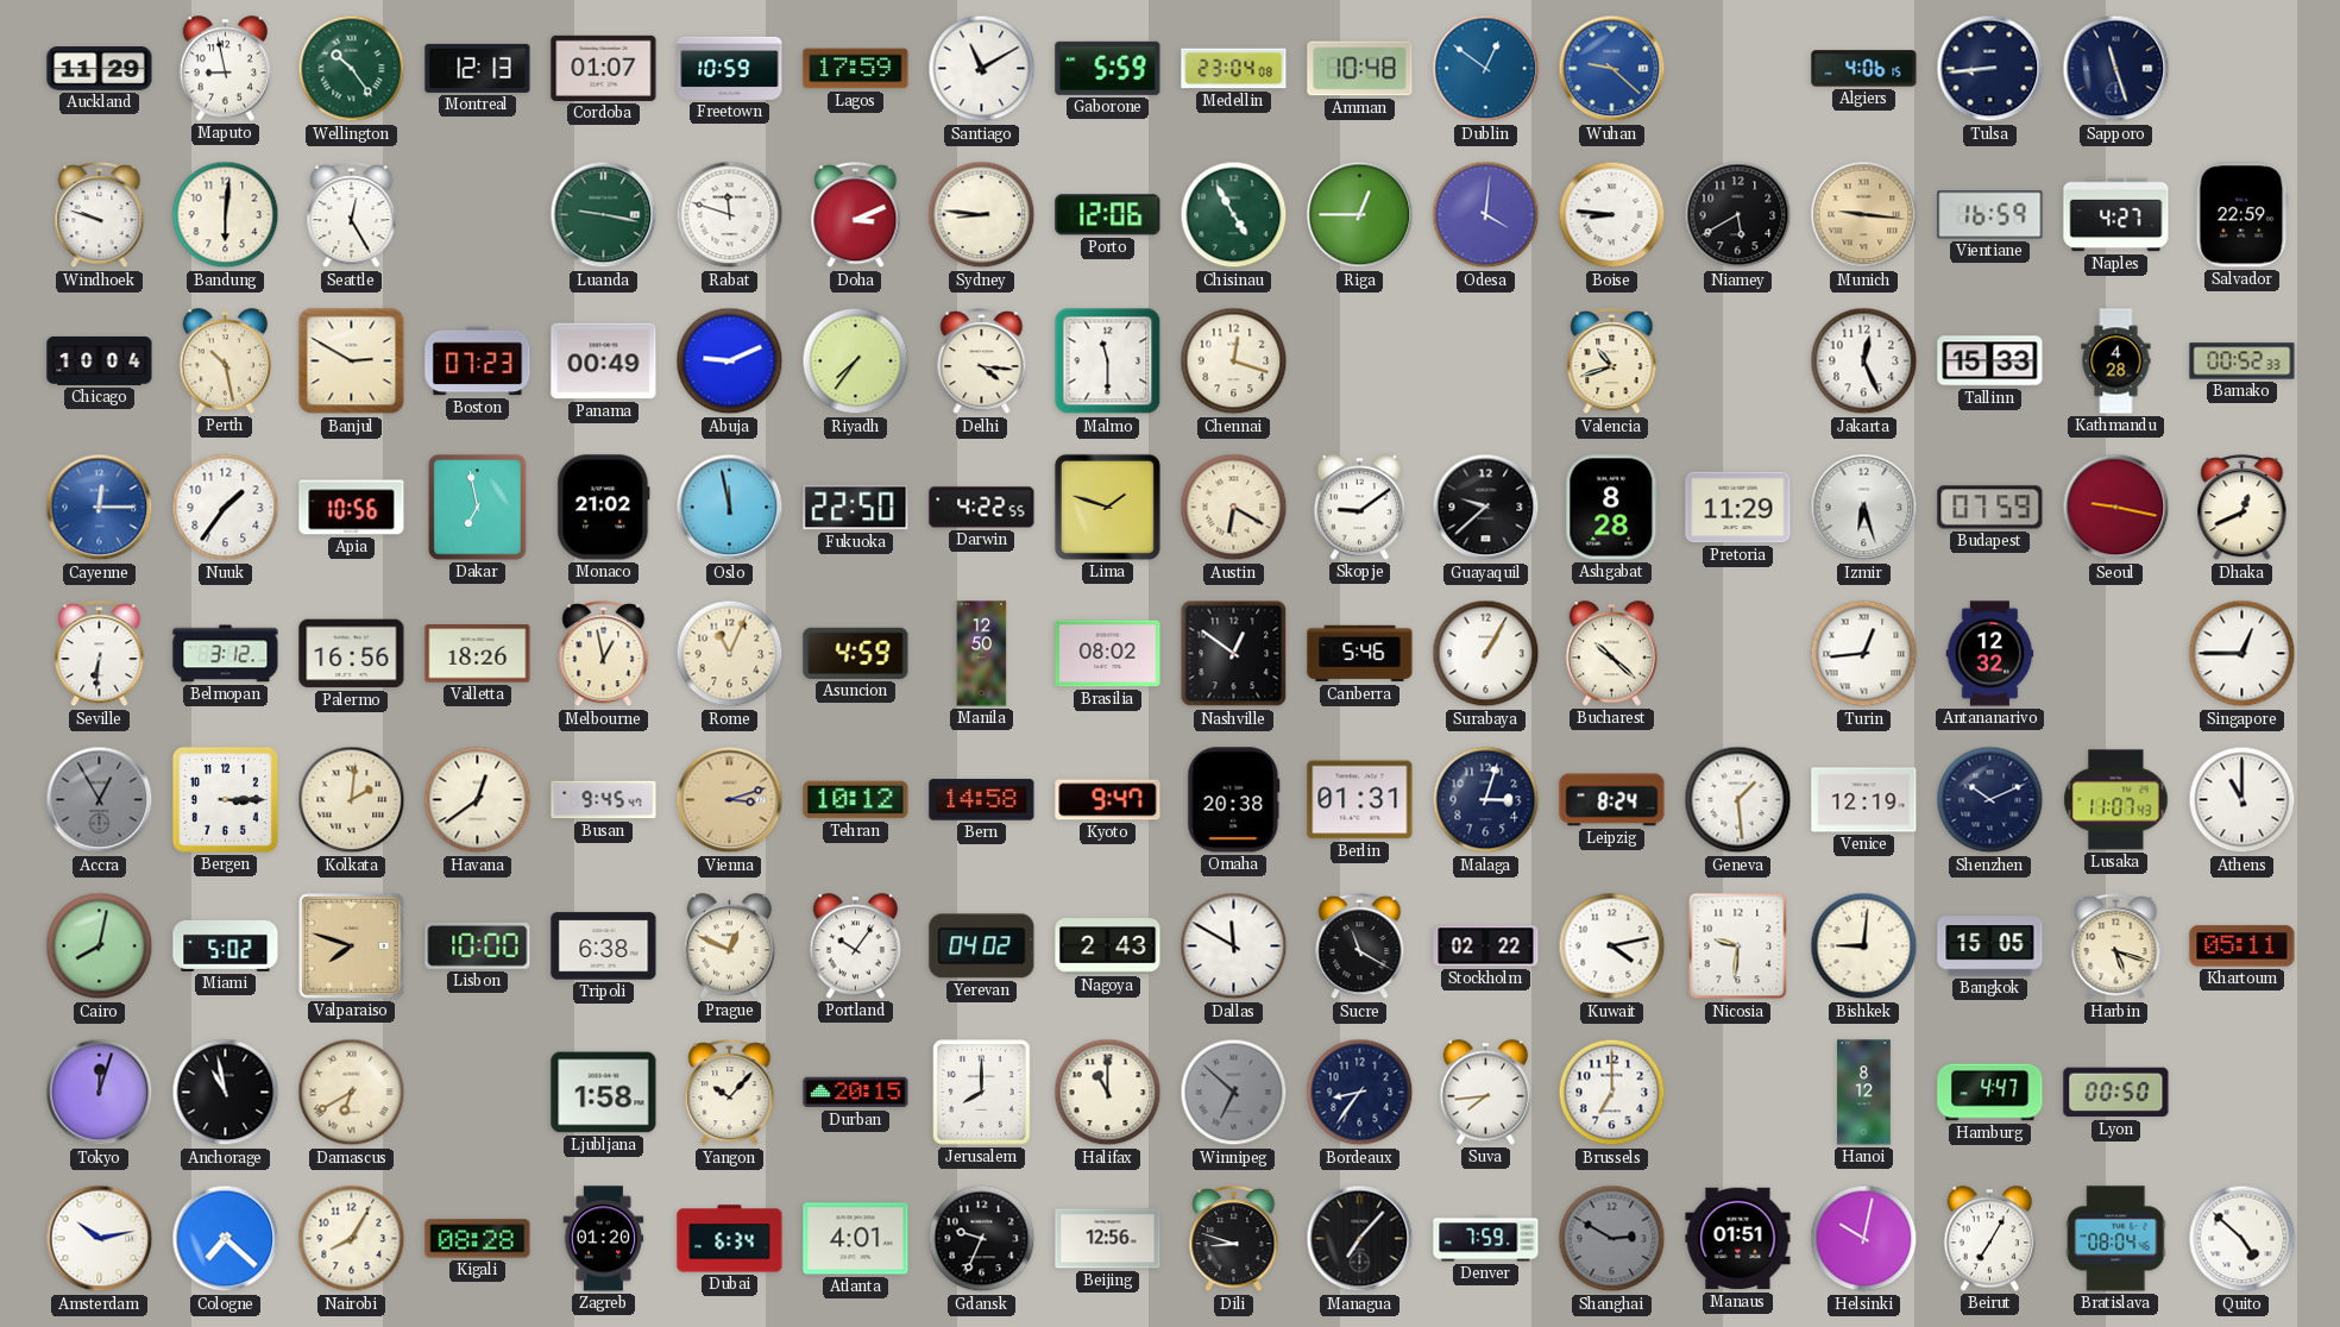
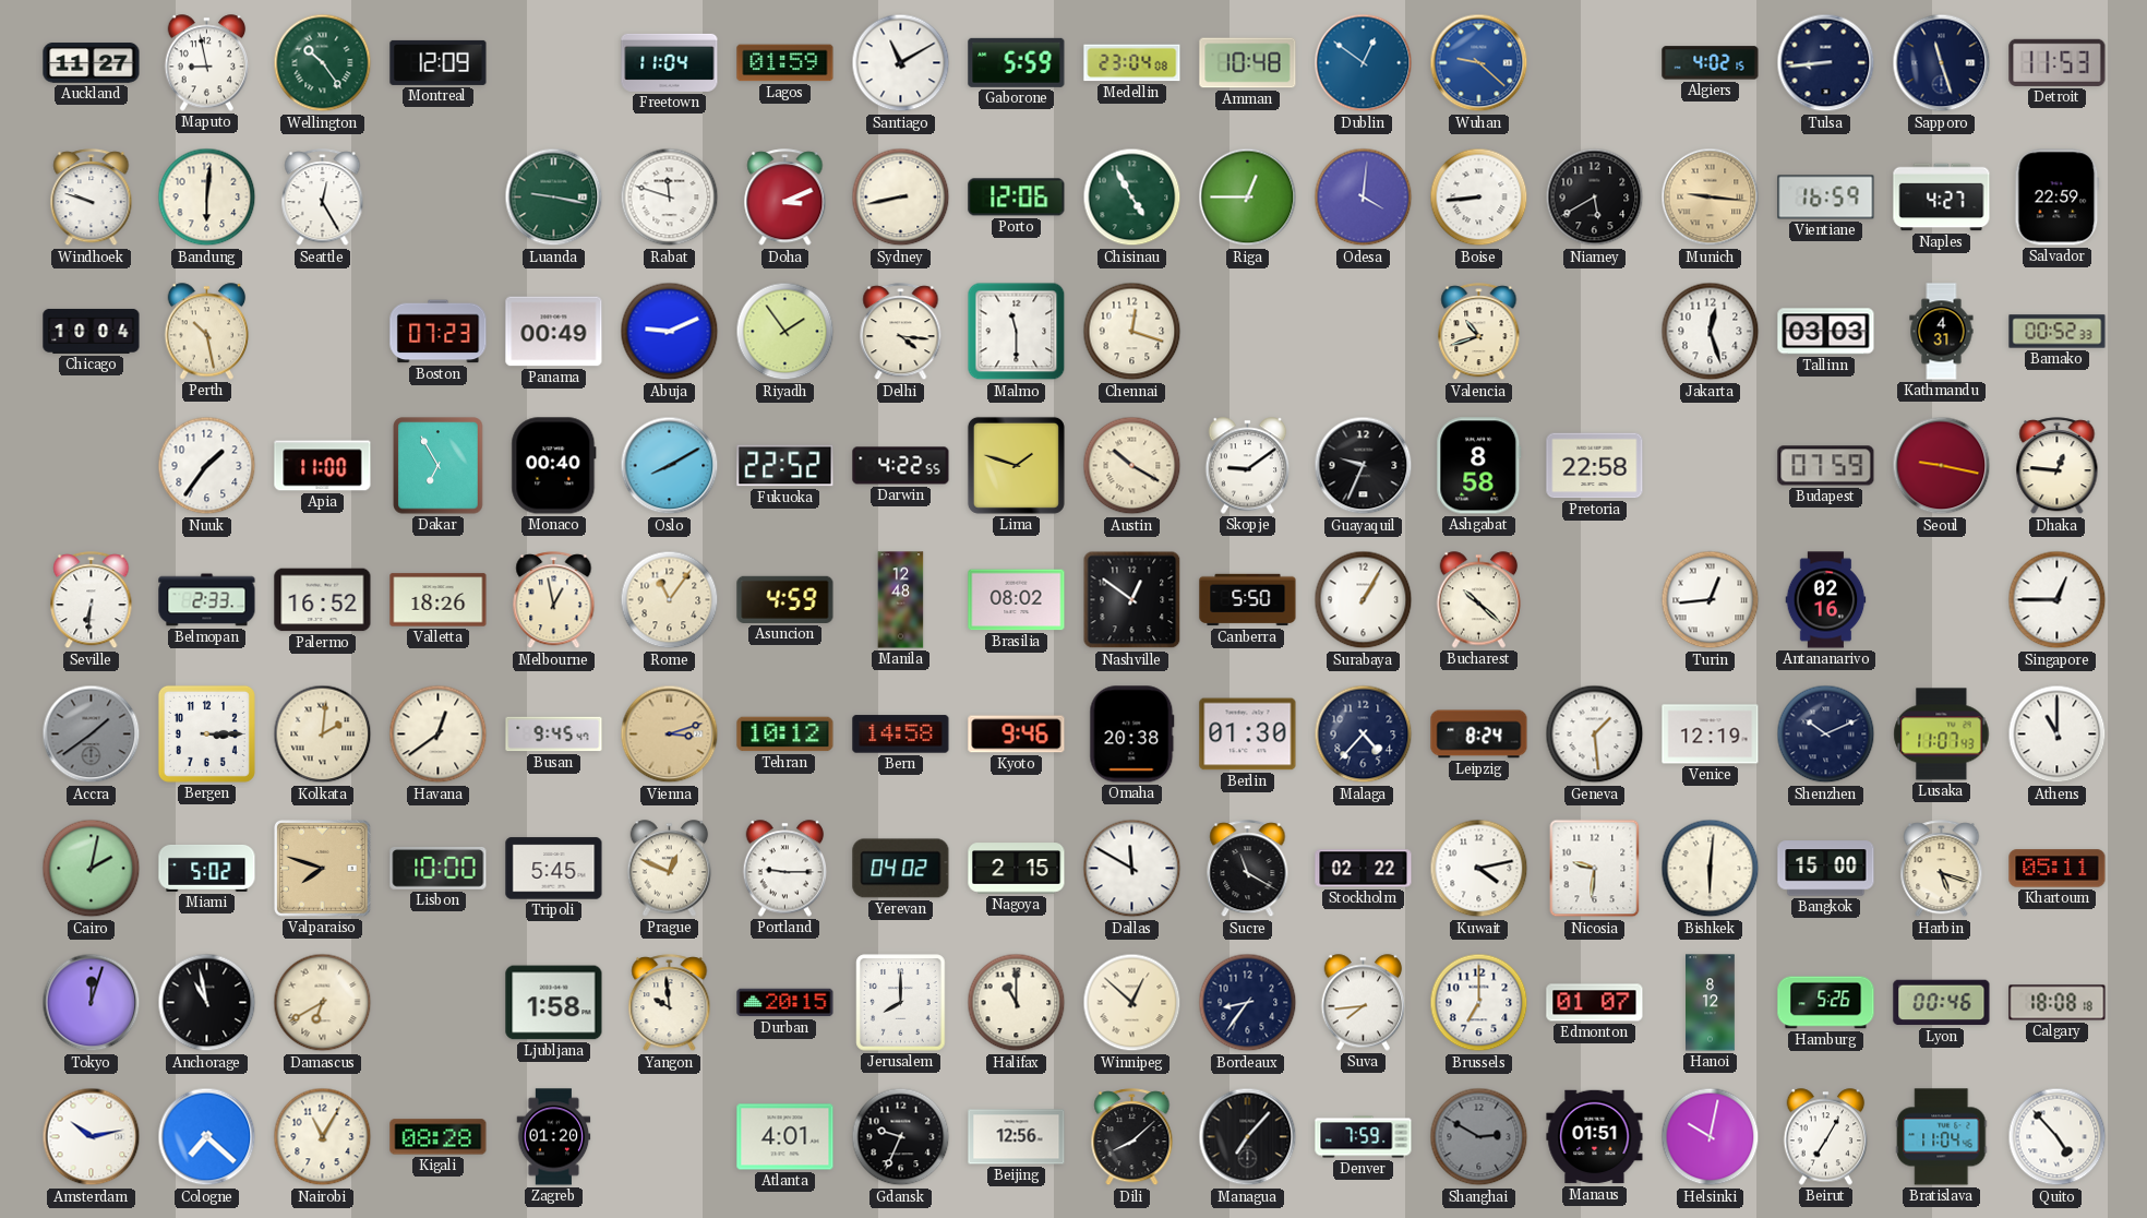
Auckland: 11:29 -> 11:27
Montreal: 12:13 -> 12:09
Cordoba: 01:07 -> none
Freetown: 10:59 -> 11:04
Lagos: 17:59 -> 01:59
Algiers: 4:06 -> 4:02
Detroit: none -> 11:53
Sydney: 8:46 -> 8:43
Boise: 8:46 -> 8:44
Banjul: 2:50 -> none
Riyadh: 7:36 -> 1:54
Jakarta: 12:26 -> 12:27
Tallinn: 15:33 -> 03:03
Kathmandu: 4:28 -> 4:31
Cayenne: 12:15 -> none
Apia: 10:56 -> 11:00
Dakar: 6:58 -> 6:55
Monaco: 21:02 -> 00:40
Oslo: 11:58 -> 8:10
Fukuoka: 22:50 -> 22:52
Austin: 6:20 -> 10:20
Guayaquil: 9:38 -> 9:34
Ashgabat: 8:28 -> 8:58
Pretoria: 11:29 -> 22:58
Izmir: 6:27 -> none
Dhaka: 12:41 -> 12:46
Belmopan: 3:12 -> 2:33
Palermo: 16:56 -> 16:52
Rome: 11:04 -> 11:06
Manila: 12:50 -> 12:48
Canberra: 5:46 -> 5:50
Antananarivo: 12:32 -> 02:16
Accra: 12:55 -> 1:39
Kyoto: 9:47 -> 9:46
Berlin: 01:31 -> 01:30
Malaga: 3:03 -> 4:37
Cairo: 8:02 -> 2:02
Tripoli: 6:38 -> 5:45
Portland: 10:06 -> 9:15
Nagoya: 2:43 -> 2:15
Bishkek: 9:01 -> 6:01
Bangkok: 15:05 -> 15:00
Yangon: 10:07 -> 9:59
Winnipeg: 6:52 -> 12:52
Winnipeg dial: grey -> cream
Edmonton: none -> 01:07
Hamburg: 4:47 -> 5:26
Lyon: 00:50 -> 00:46
Calgary: none -> 18:08
Nairobi: 8:05 -> 11:05
Dubai: 6:34 -> none
Dili: 8:48 -> 8:08
Bratislava: 08:04 -> 11:04
Quito: 4:52 -> 4:53
